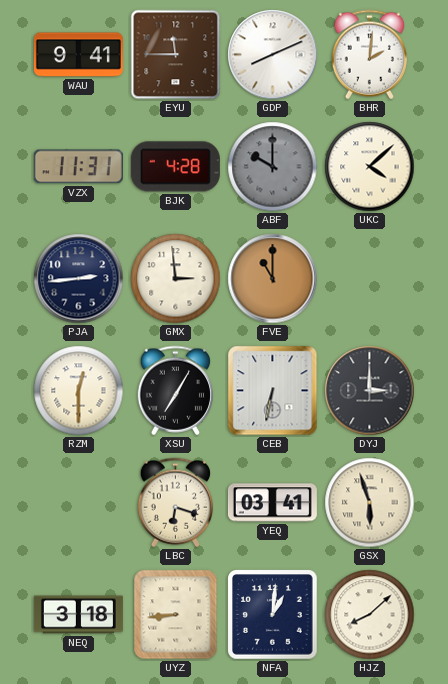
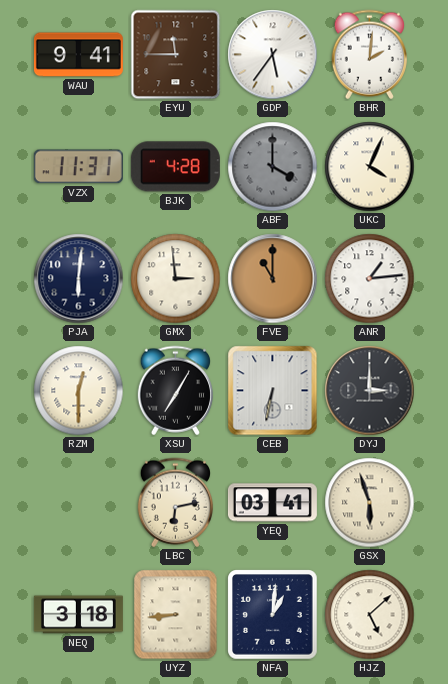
GDP: 8:11 -> 5:36
ABF: 10:00 -> 4:00
UKC: 4:08 -> 4:04
PJA: 2:44 -> 6:01
ANR: none -> 1:14
LBC: 6:18 -> 6:13
HJZ: 8:08 -> 5:08
